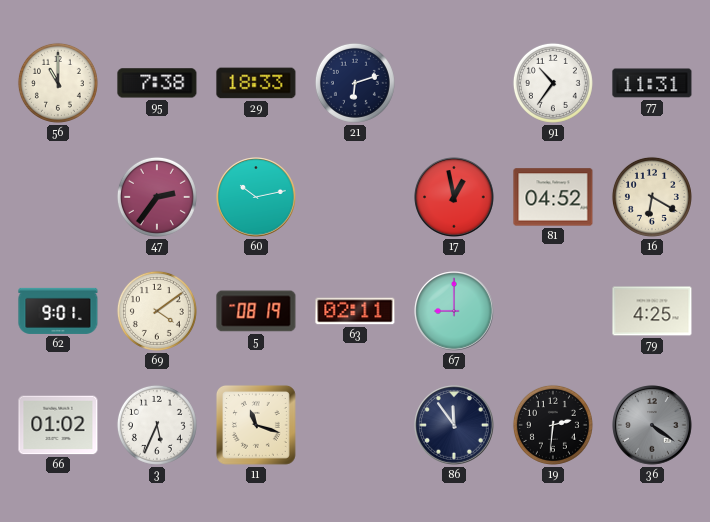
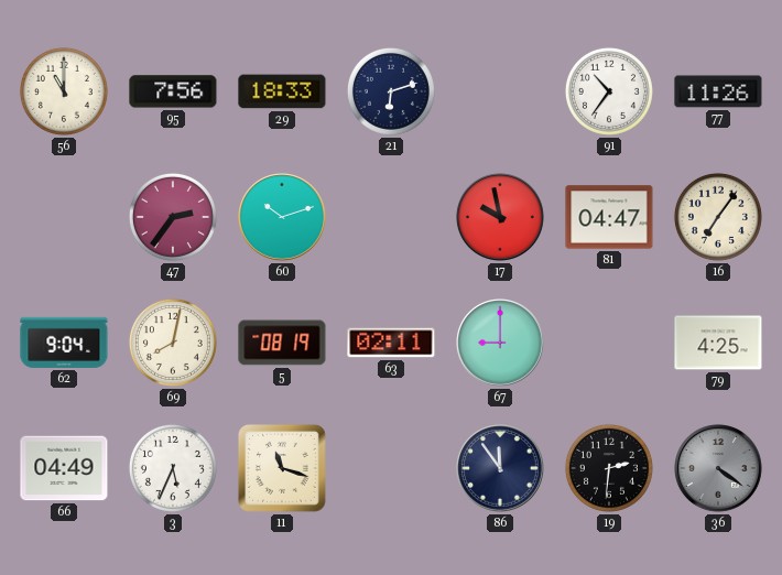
95: 7:38 -> 7:56
77: 11:31 -> 11:26
60: 10:13 -> 10:12
17: 12:58 -> 9:58
81: 04:52 -> 04:47
16: 6:20 -> 7:06
62: 9:01 -> 9:04
69: 4:09 -> 8:02
66: 01:02 -> 04:49
